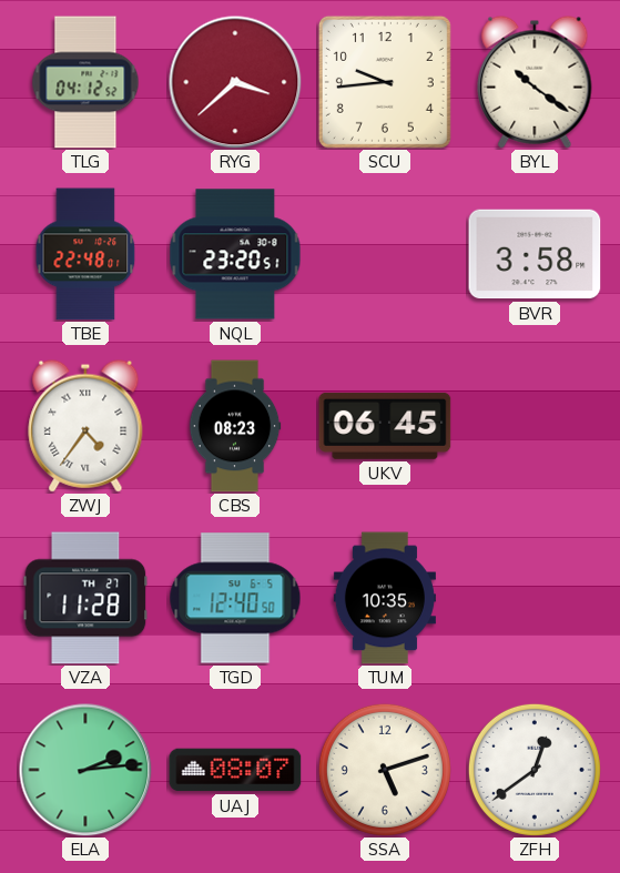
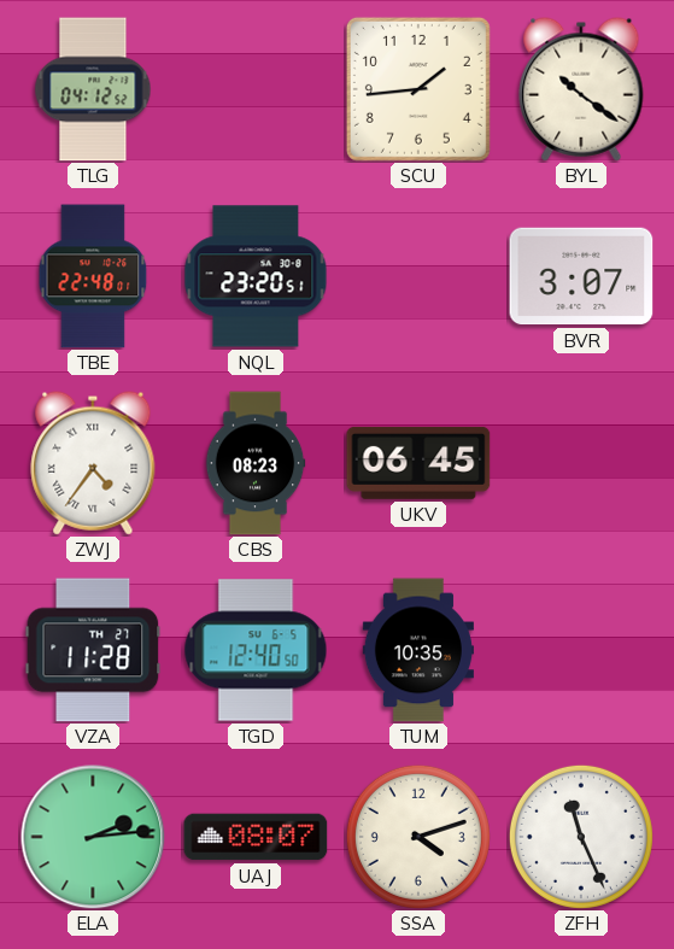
RYG: 3:38 -> none
SCU: 9:44 -> 1:44
BVR: 3:58 -> 3:07
SSA: 5:12 -> 4:12
ZFH: 12:39 -> 11:26
